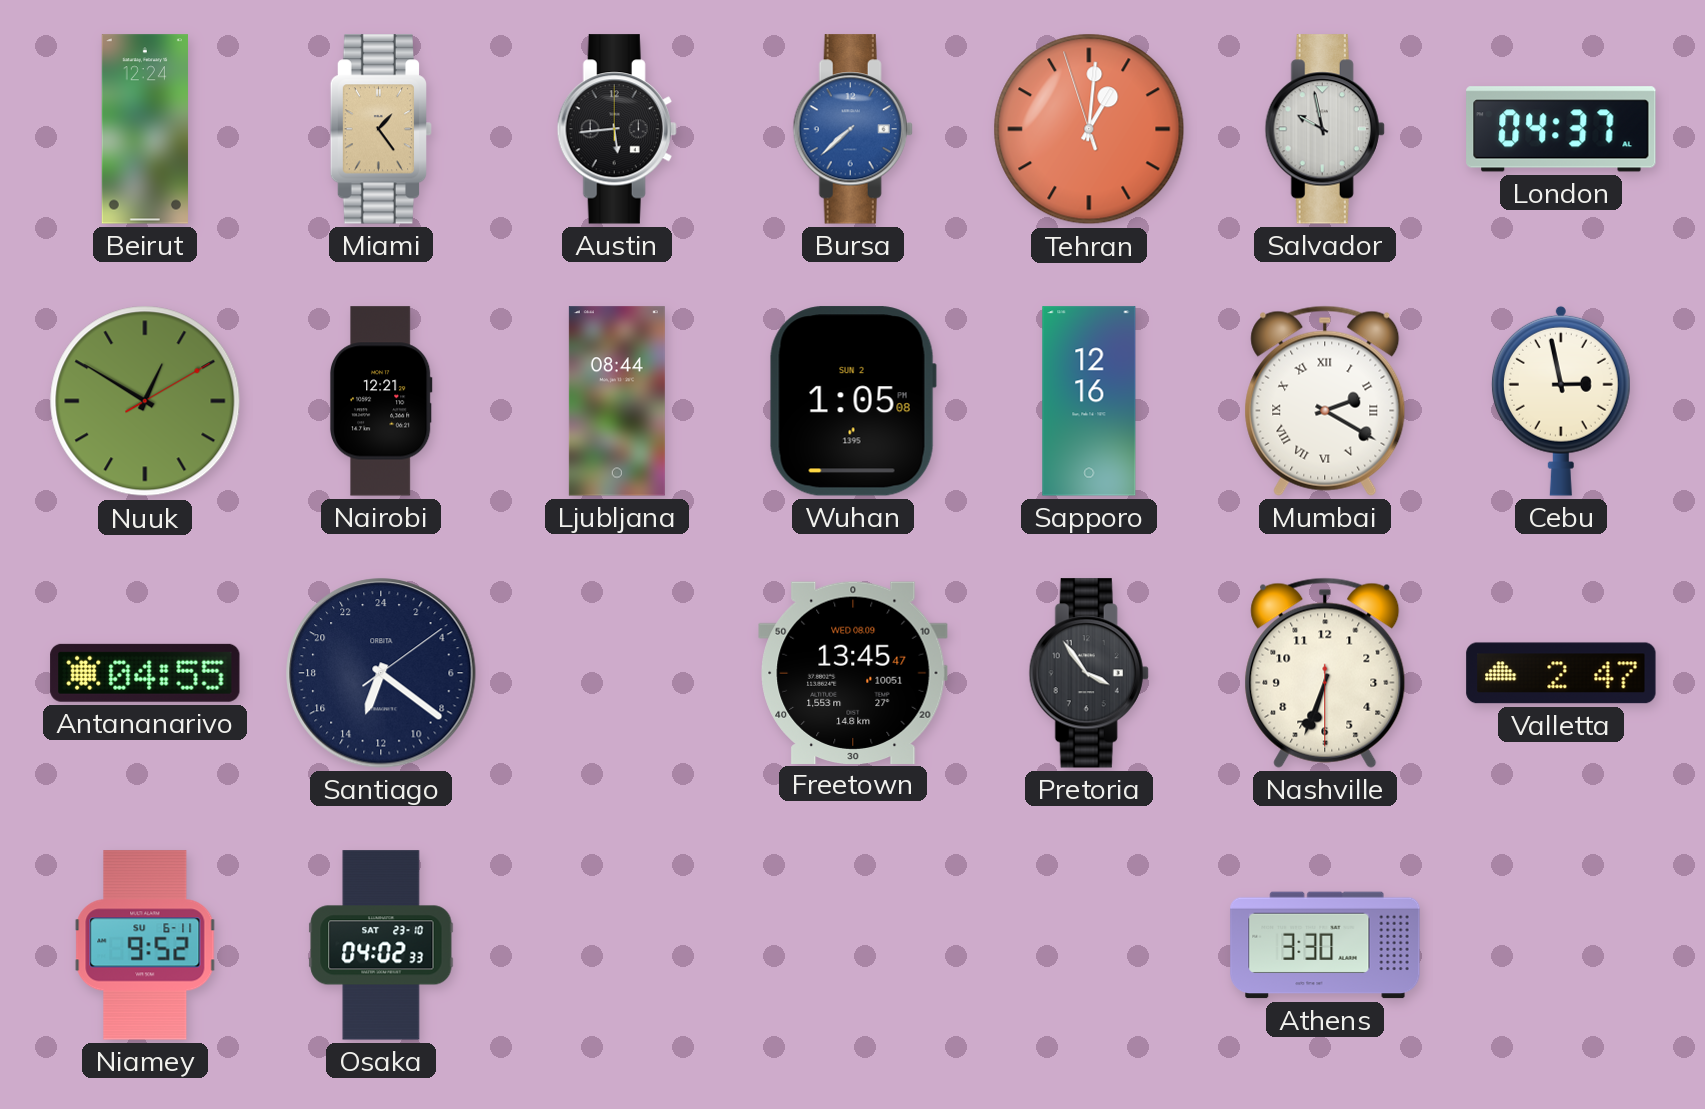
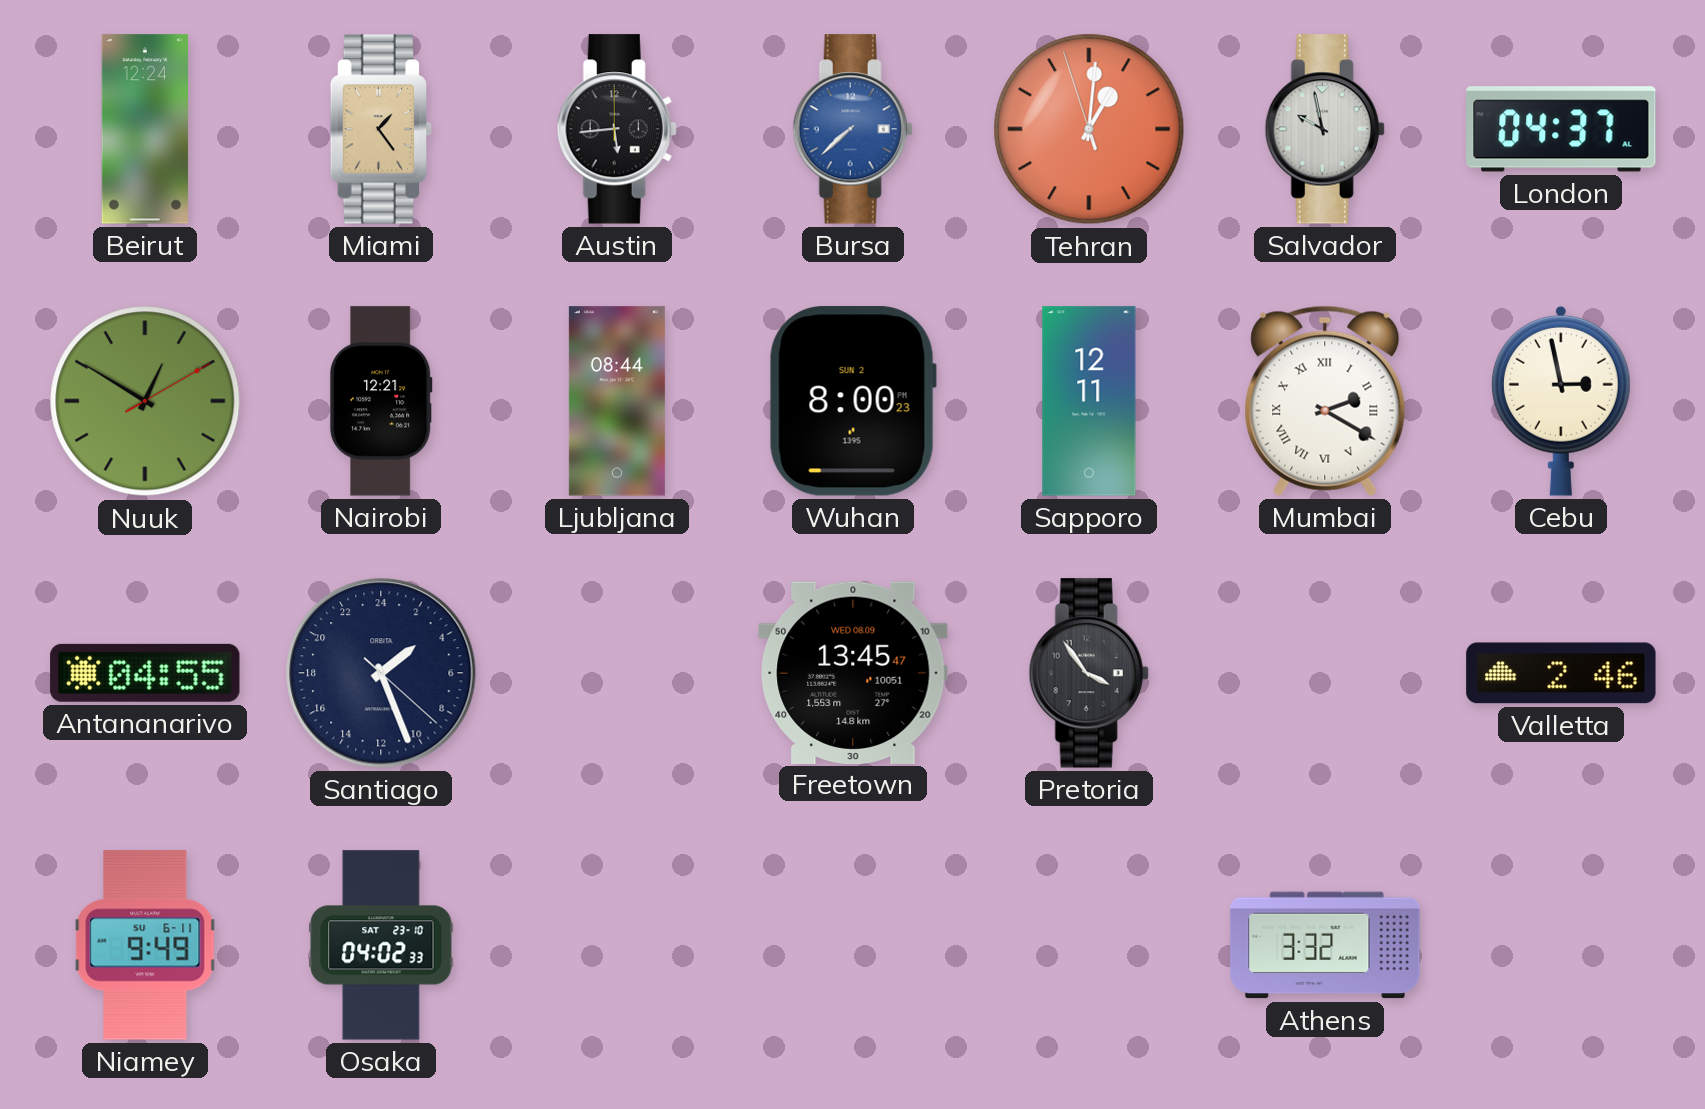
Wuhan: 1:05 -> 8:00
Sapporo: 12:16 -> 12:11
Santiago: 13:21 -> 3:26
Nashville: 6:33 -> none
Valletta: 2:47 -> 2:46
Niamey: 9:52 -> 9:49
Athens: 3:30 -> 3:32
